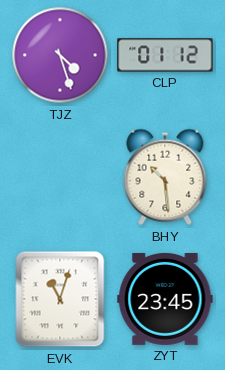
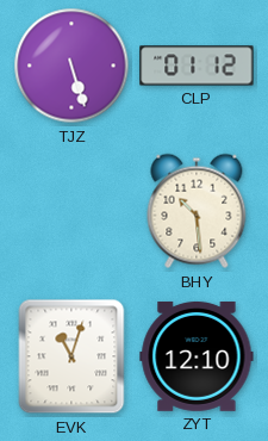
TJZ: 4:27 -> 5:27
ZYT: 23:45 -> 12:10
